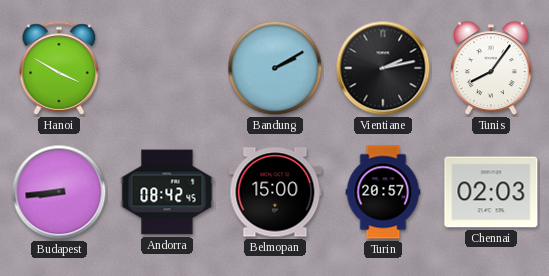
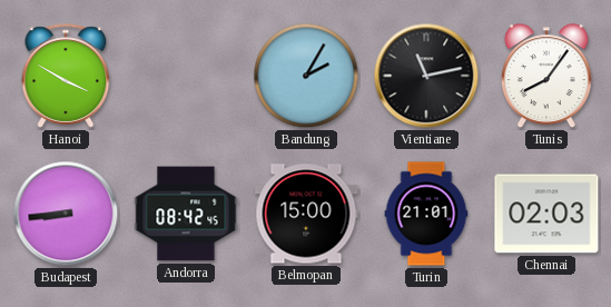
Bandung: 2:10 -> 2:05
Vientiane: 2:13 -> 11:13
Turin: 20:57 -> 21:01
